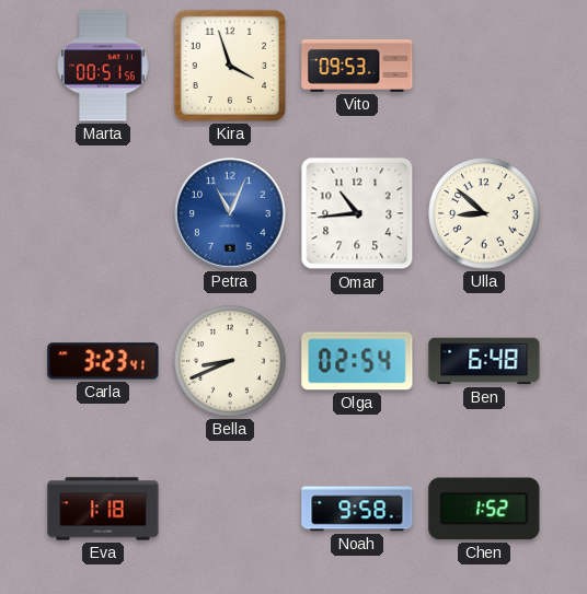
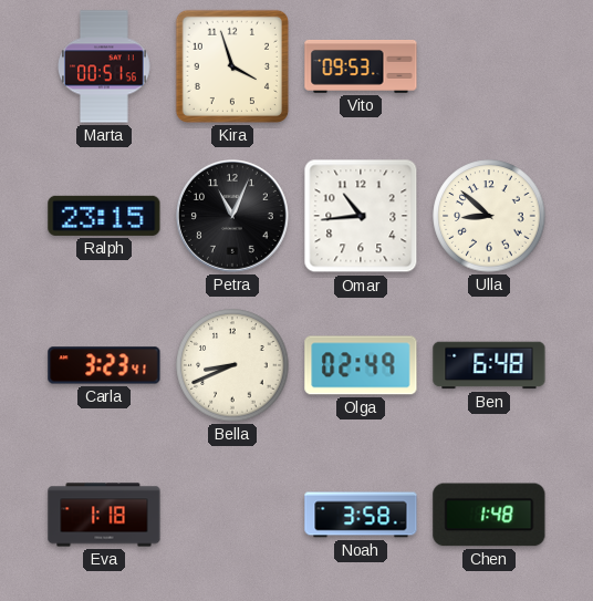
Ralph: none -> 23:15
Petra dial: blue -> black
Olga: 02:54 -> 02:49
Noah: 9:58 -> 3:58
Chen: 1:52 -> 1:48
